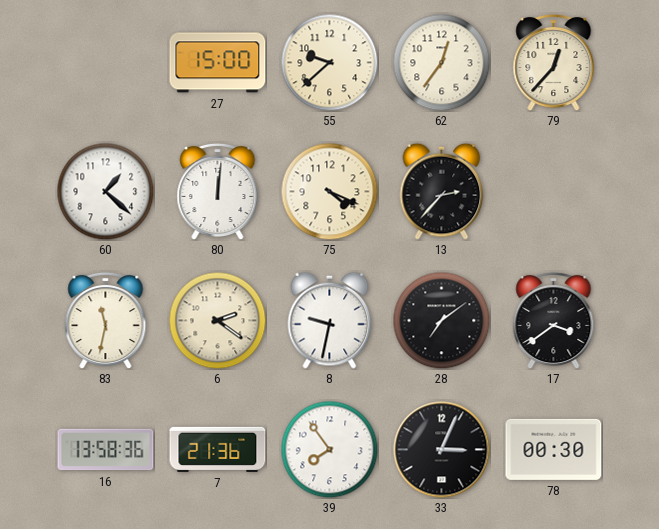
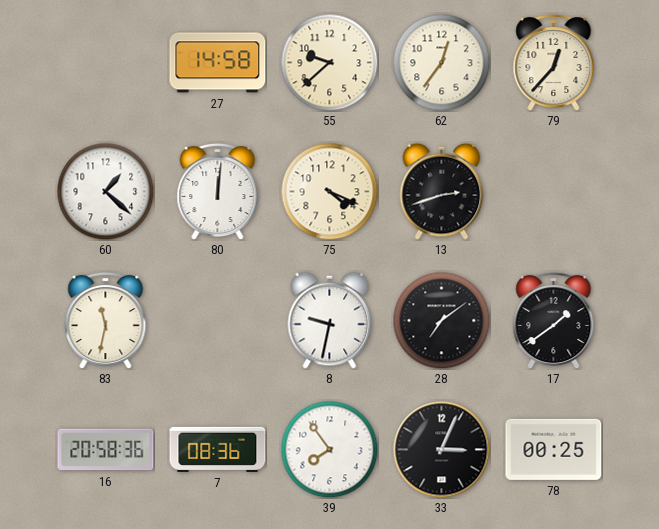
27: 15:00 -> 14:58
13: 2:37 -> 2:42
6: 2:21 -> none
17: 3:39 -> 1:39
16: 13:58 -> 20:58
7: 21:36 -> 08:36
78: 00:30 -> 00:25
